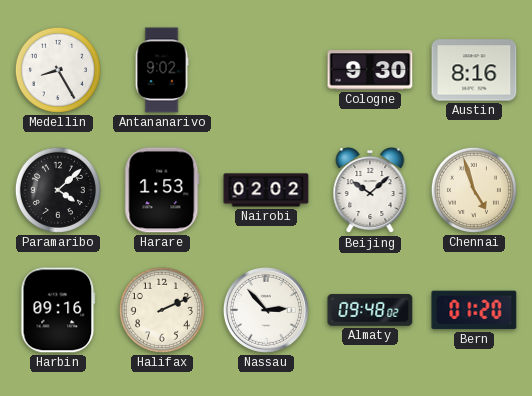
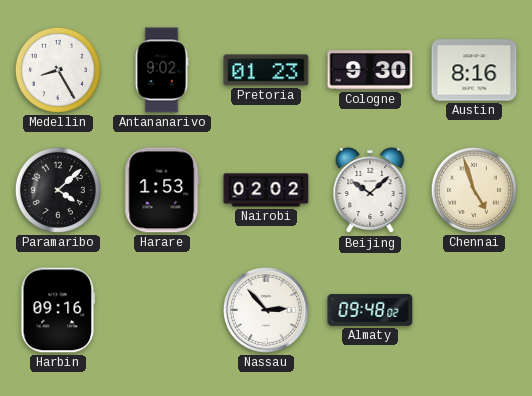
Pretoria: none -> 01:23
Halifax: 2:11 -> none
Bern: 01:20 -> none
